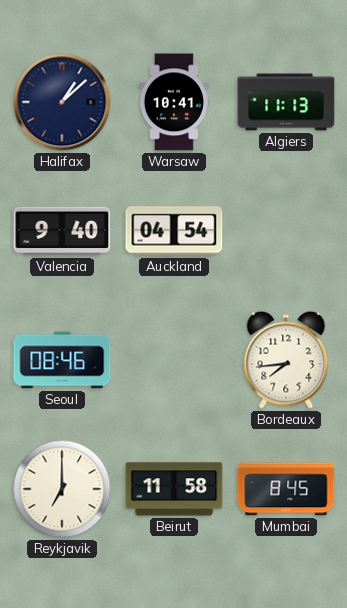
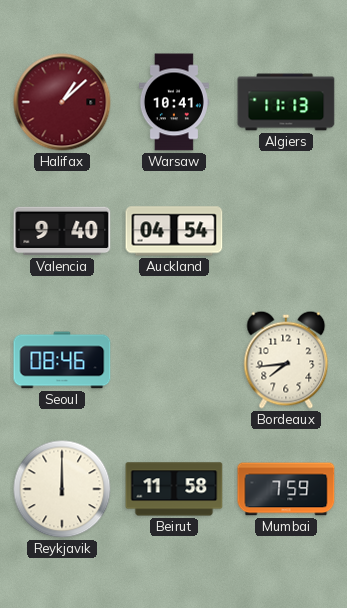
Halifax dial: navy -> burgundy
Reykjavik: 7:00 -> 12:00
Mumbai: 8:45 -> 7:59
